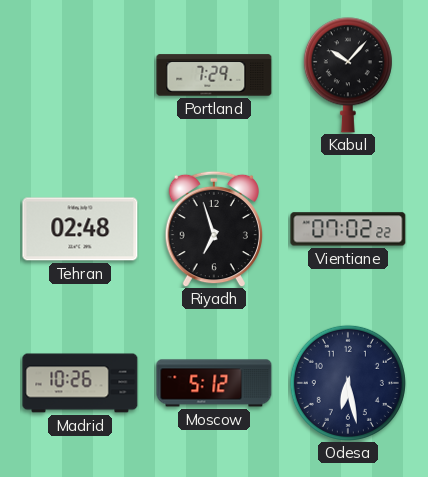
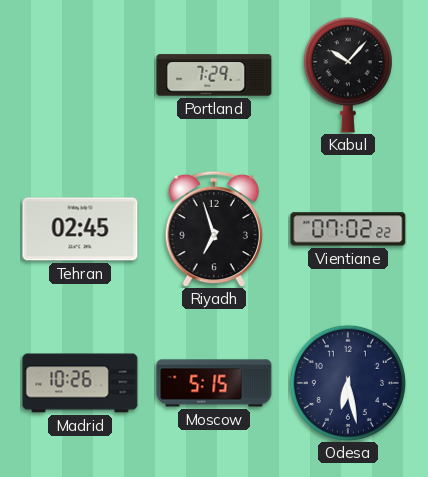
Tehran: 02:48 -> 02:45
Moscow: 5:12 -> 5:15
